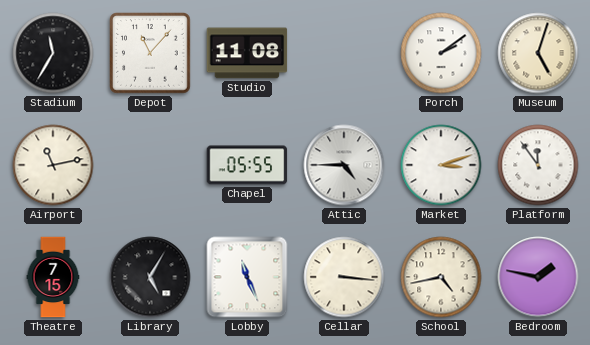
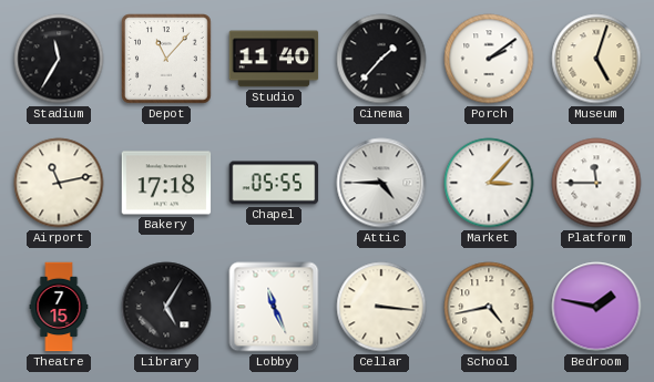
Studio: 11:08 -> 11:40
Cinema: none -> 1:37
Bakery: none -> 17:18
Market: 3:12 -> 3:07
Platform: 11:54 -> 11:45
